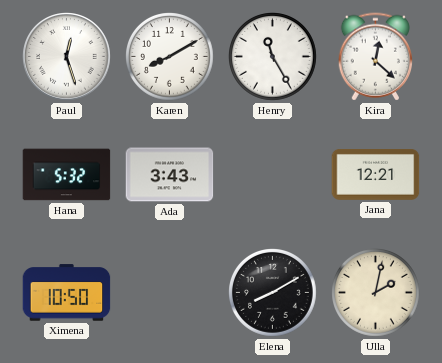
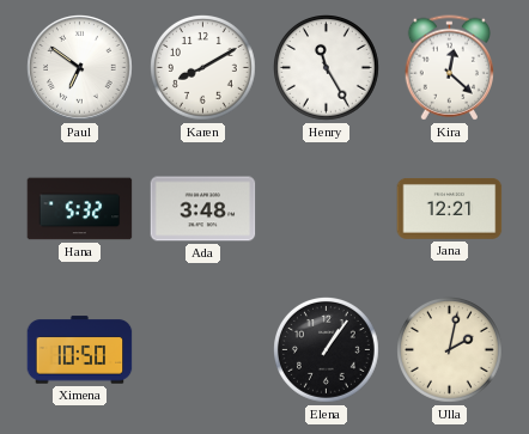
Paul: 12:27 -> 6:51
Ada: 3:43 -> 3:48
Elena: 8:10 -> 1:06
